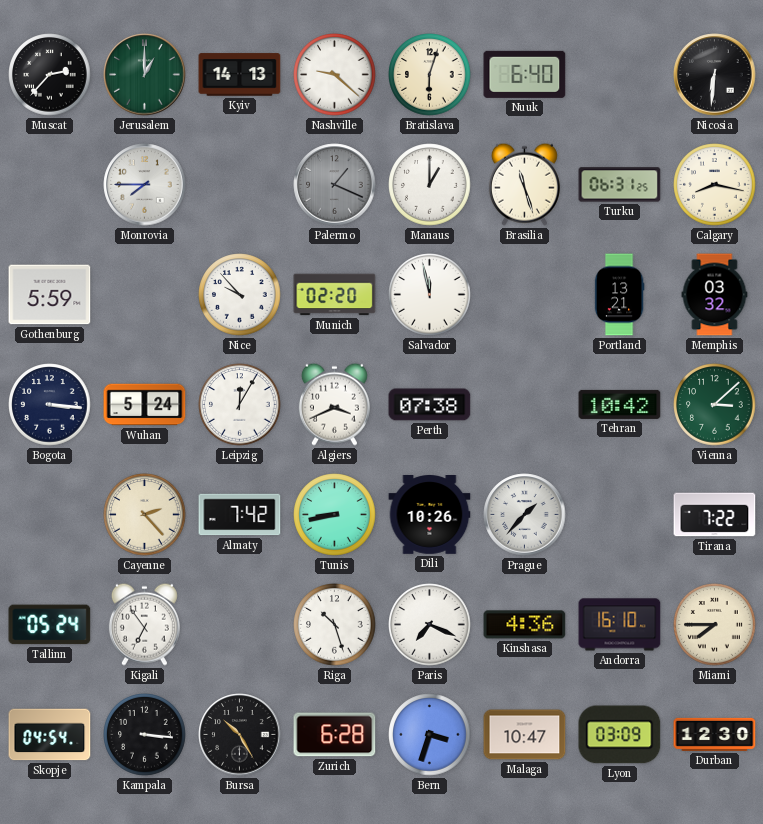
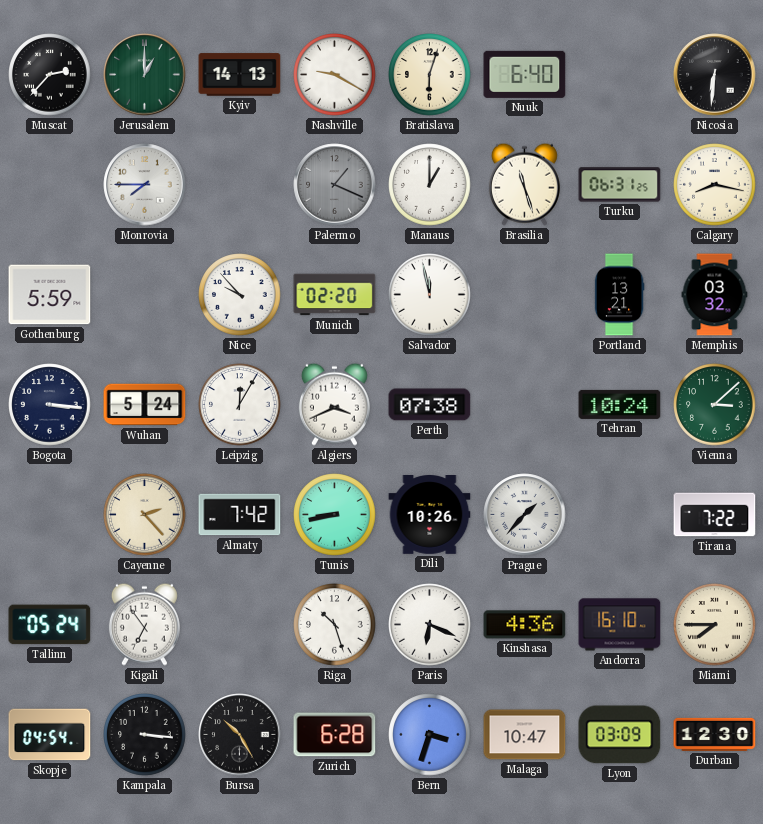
Nashville: 9:22 -> 9:20
Tehran: 10:42 -> 10:24
Paris: 7:19 -> 6:19
